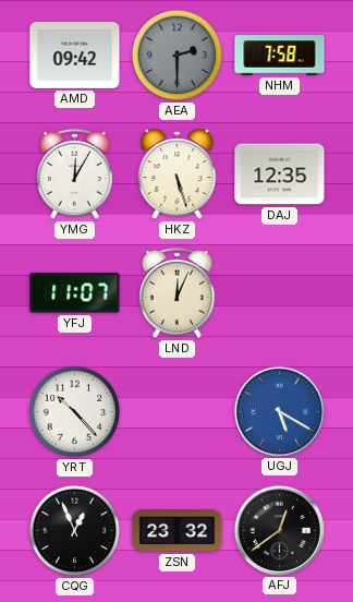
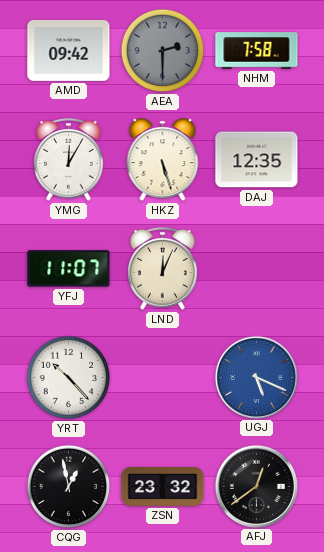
UGJ: 5:20 -> 5:19
CQG: 12:56 -> 12:58
